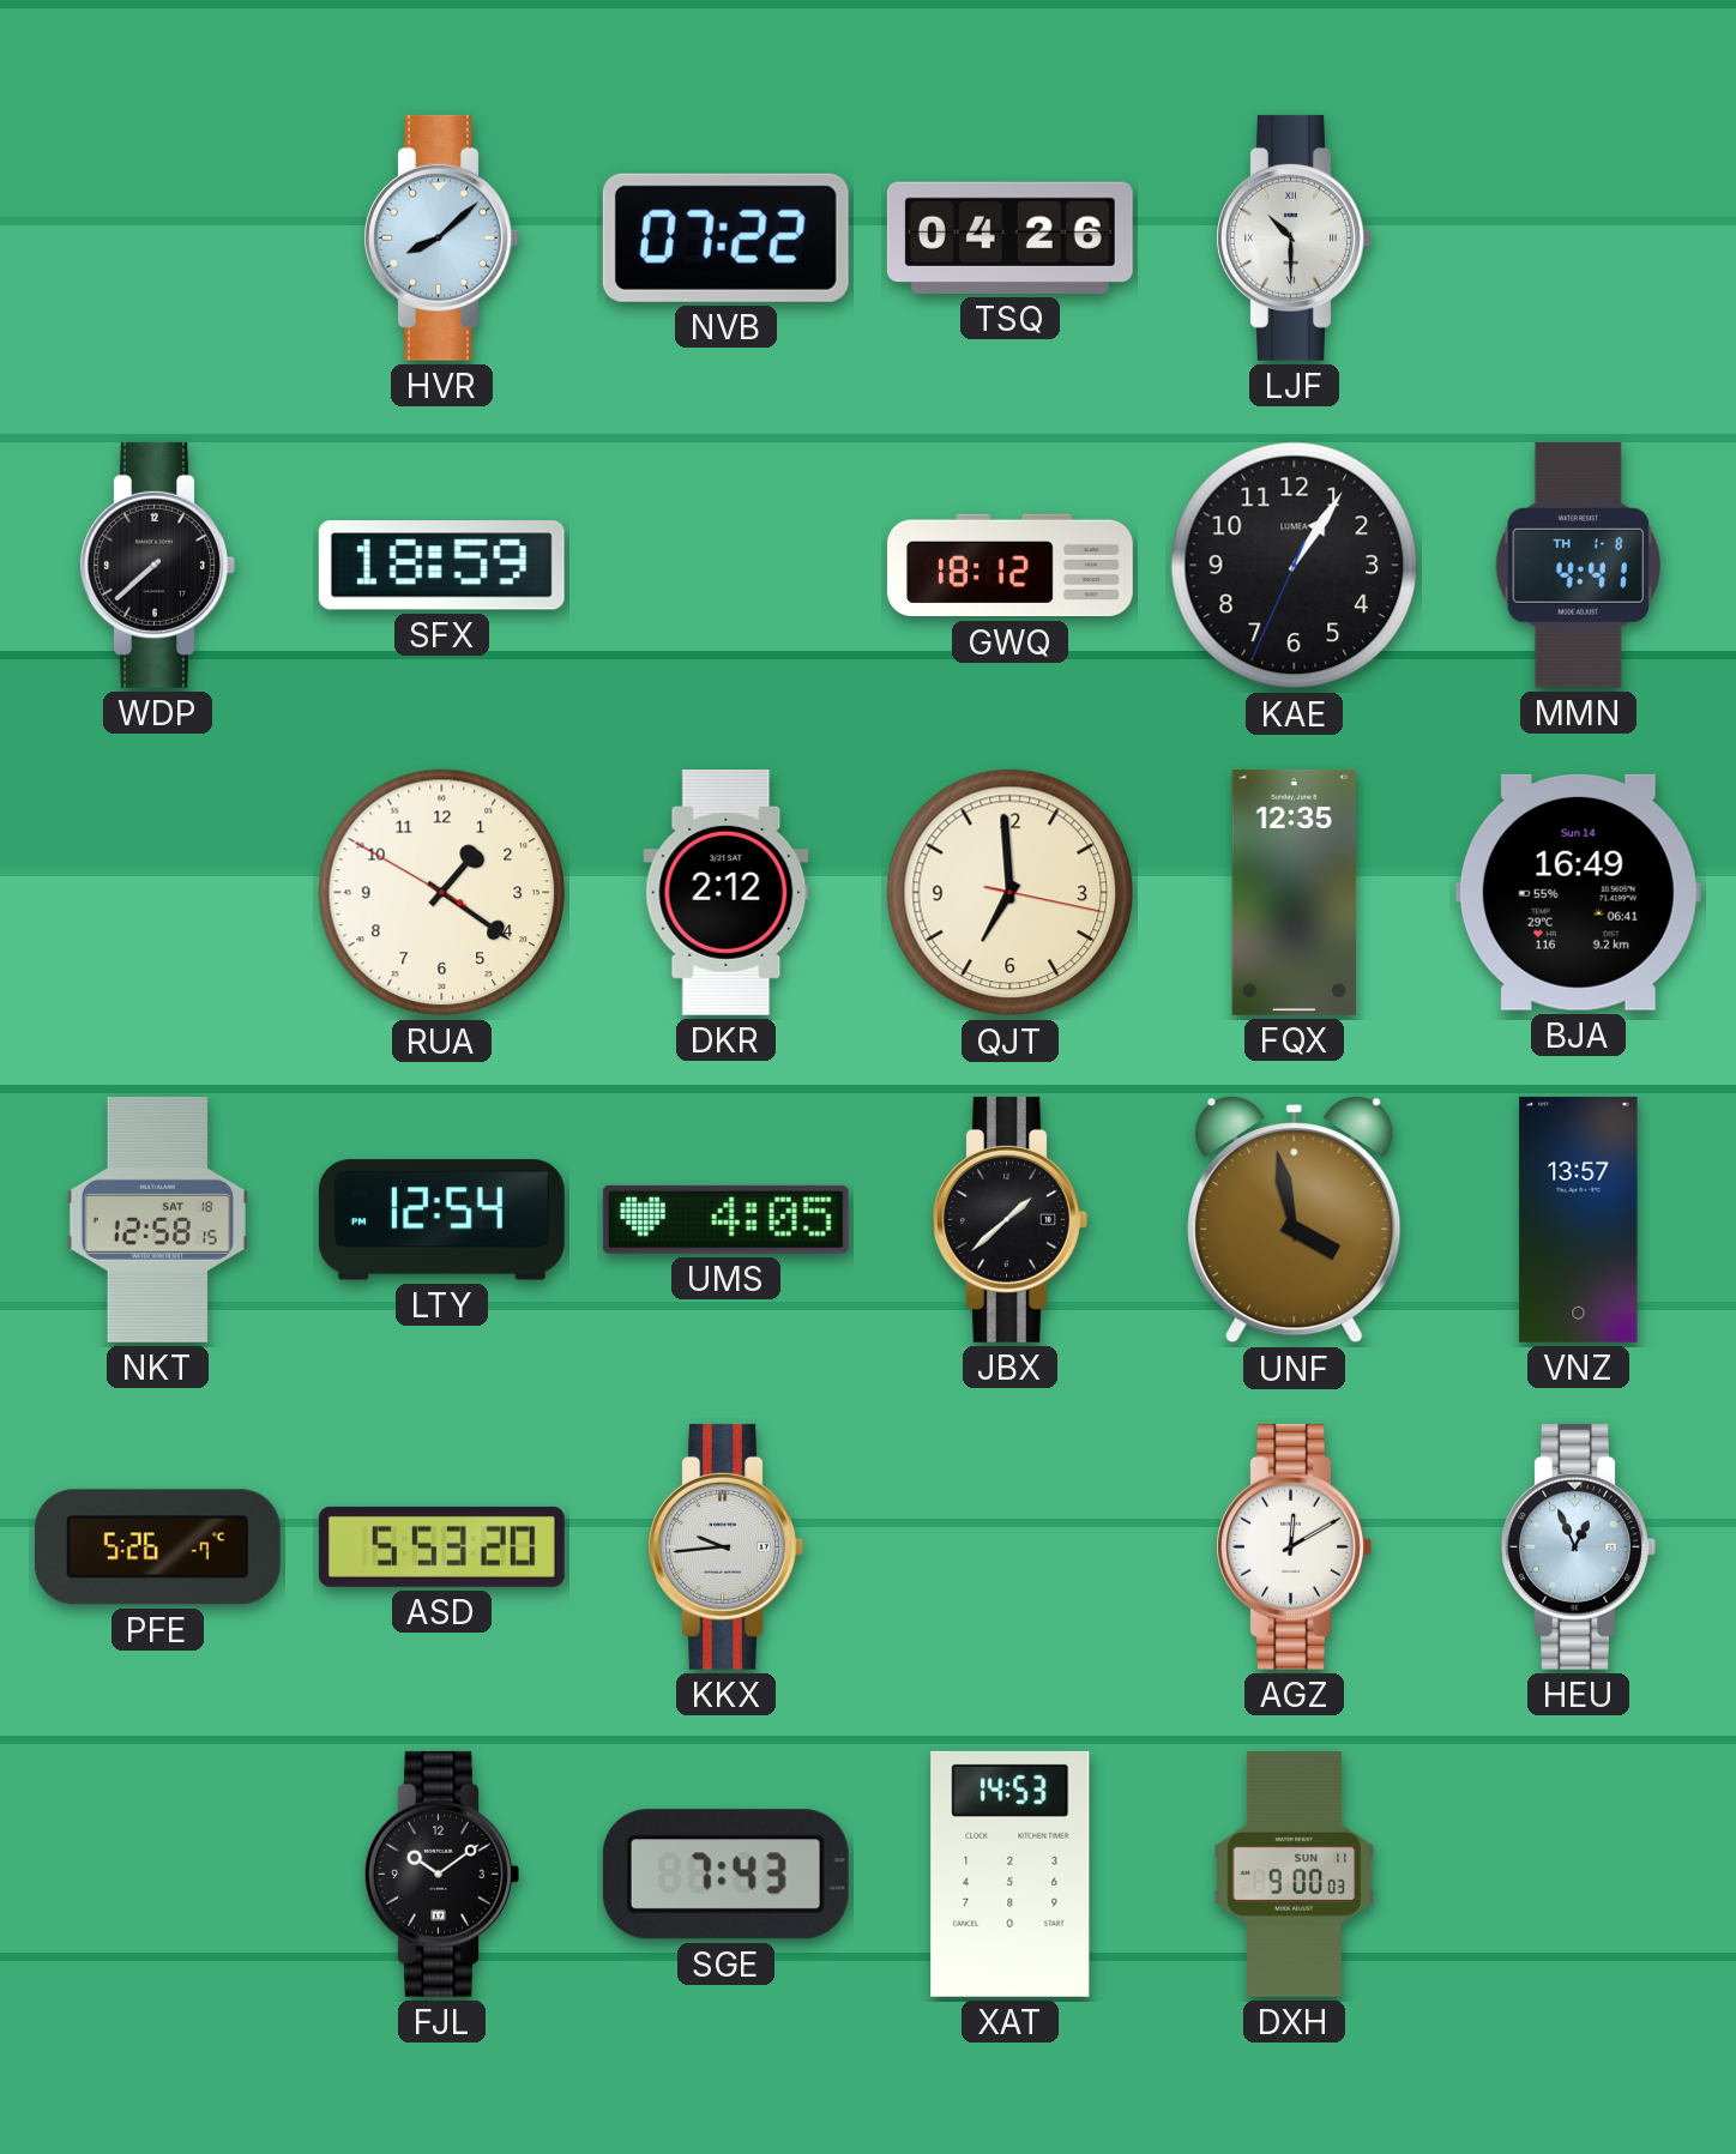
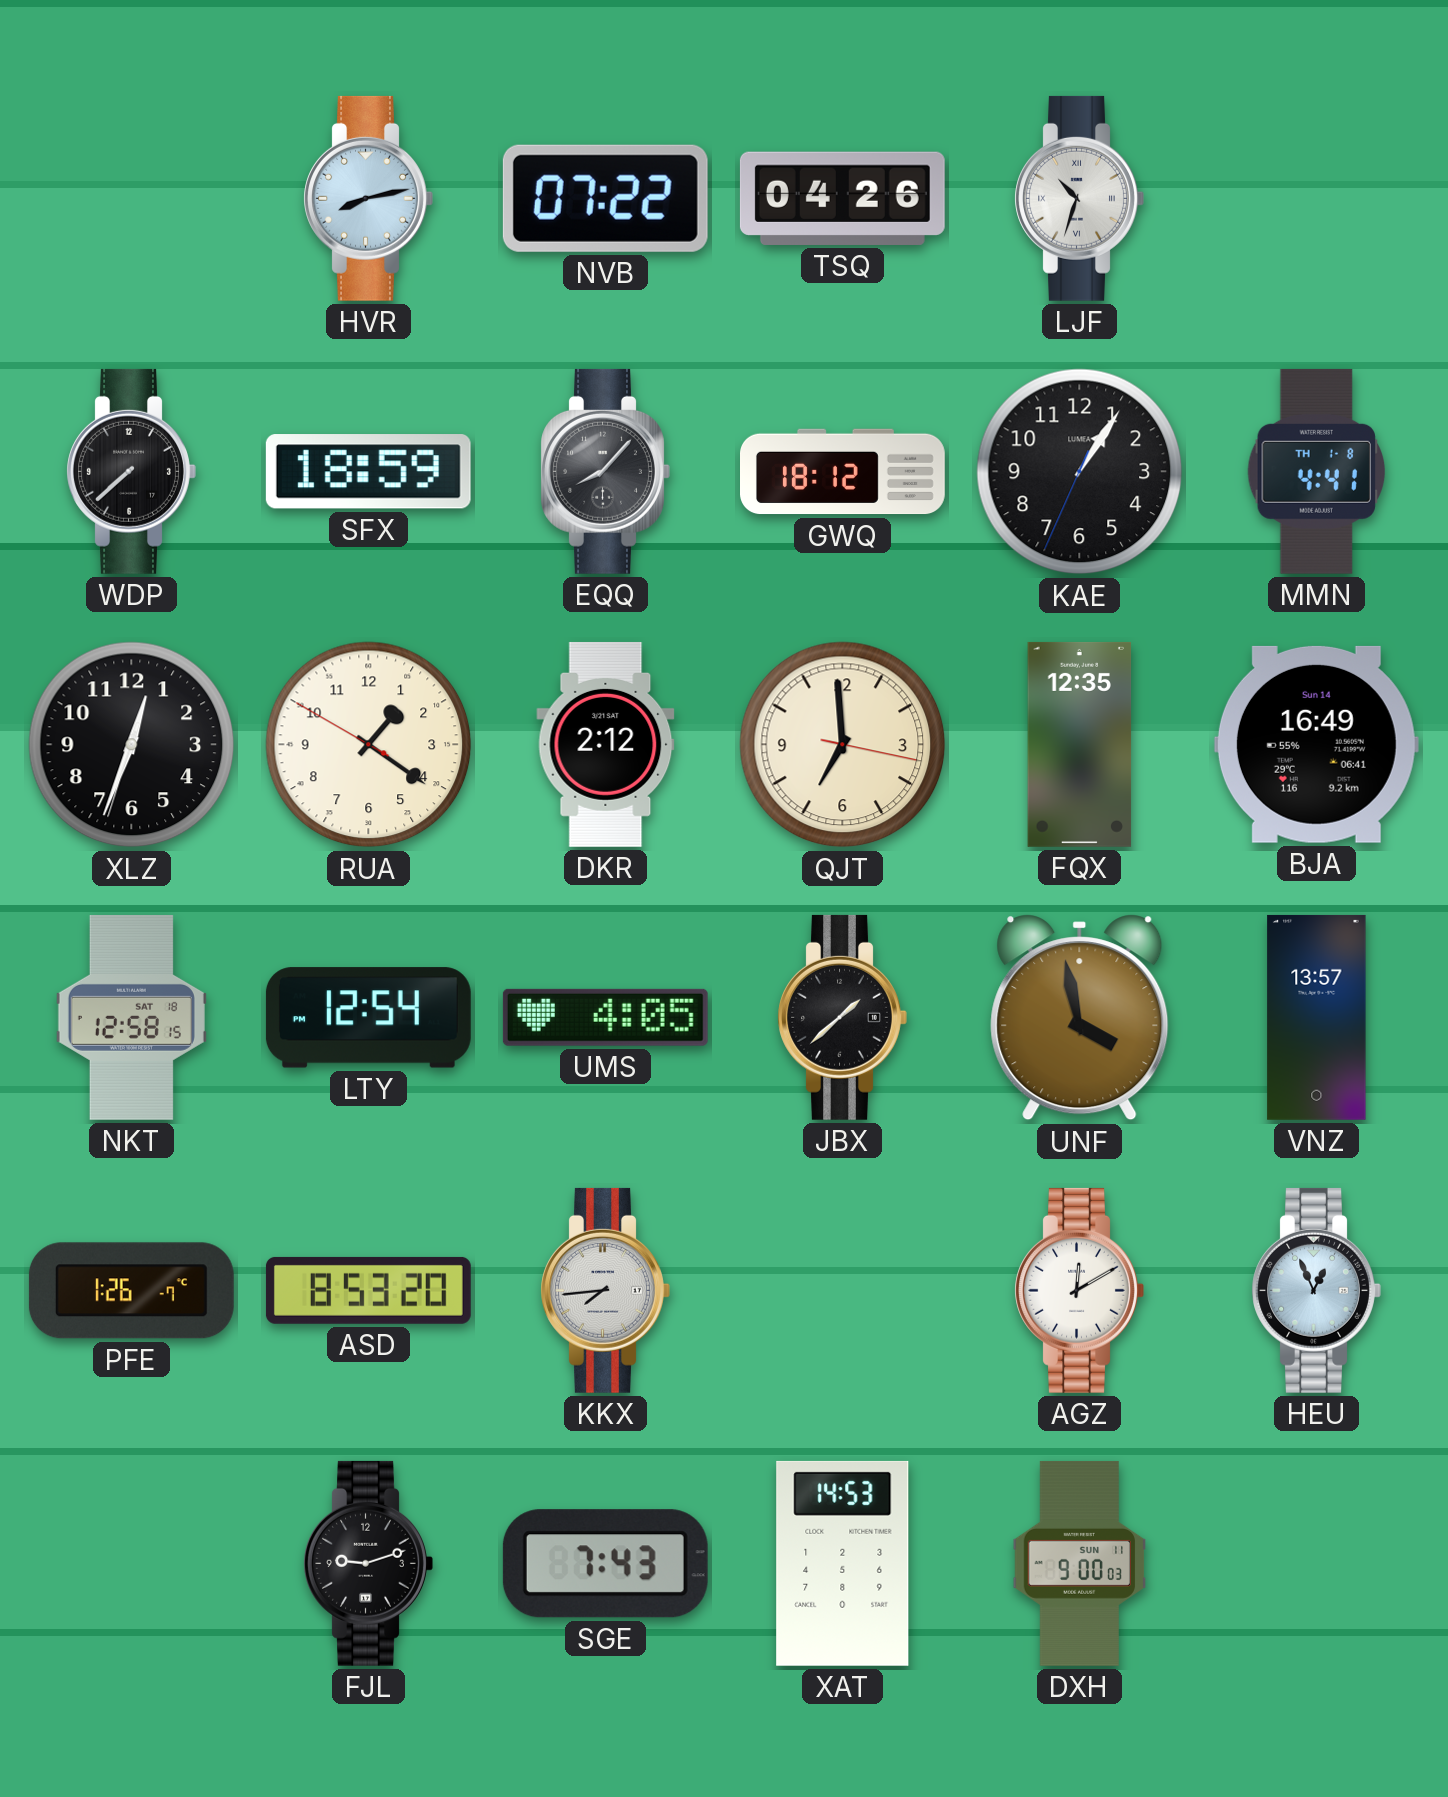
HVR: 8:08 -> 8:13
LJF: 10:30 -> 10:33
EQQ: none -> 8:07
XLZ: none -> 12:33
PFE: 5:26 -> 1:26
ASD: 5:53 -> 8:53
KKX: 9:44 -> 7:44
FJL: 10:09 -> 9:12
